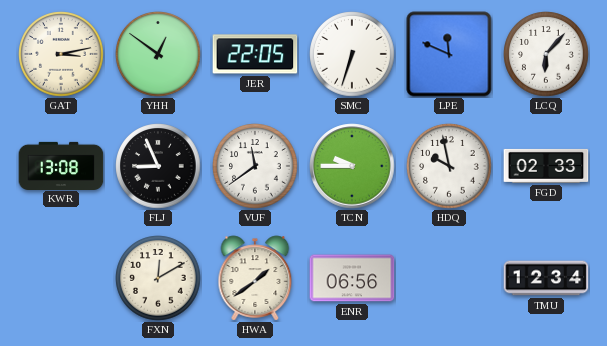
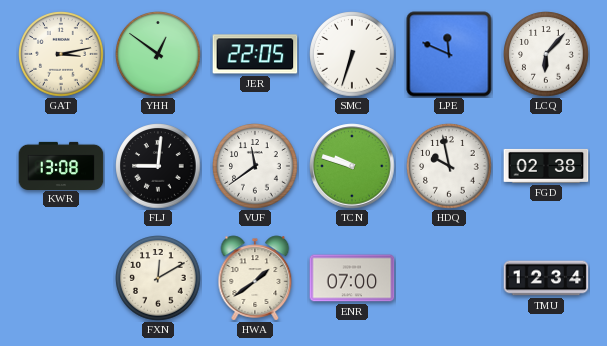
FLJ: 8:56 -> 9:01
TCN: 9:45 -> 9:48
FGD: 02:33 -> 02:38
ENR: 06:56 -> 07:00
